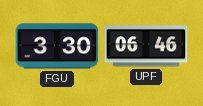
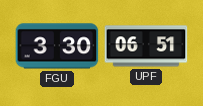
UPF: 06:46 -> 06:51
